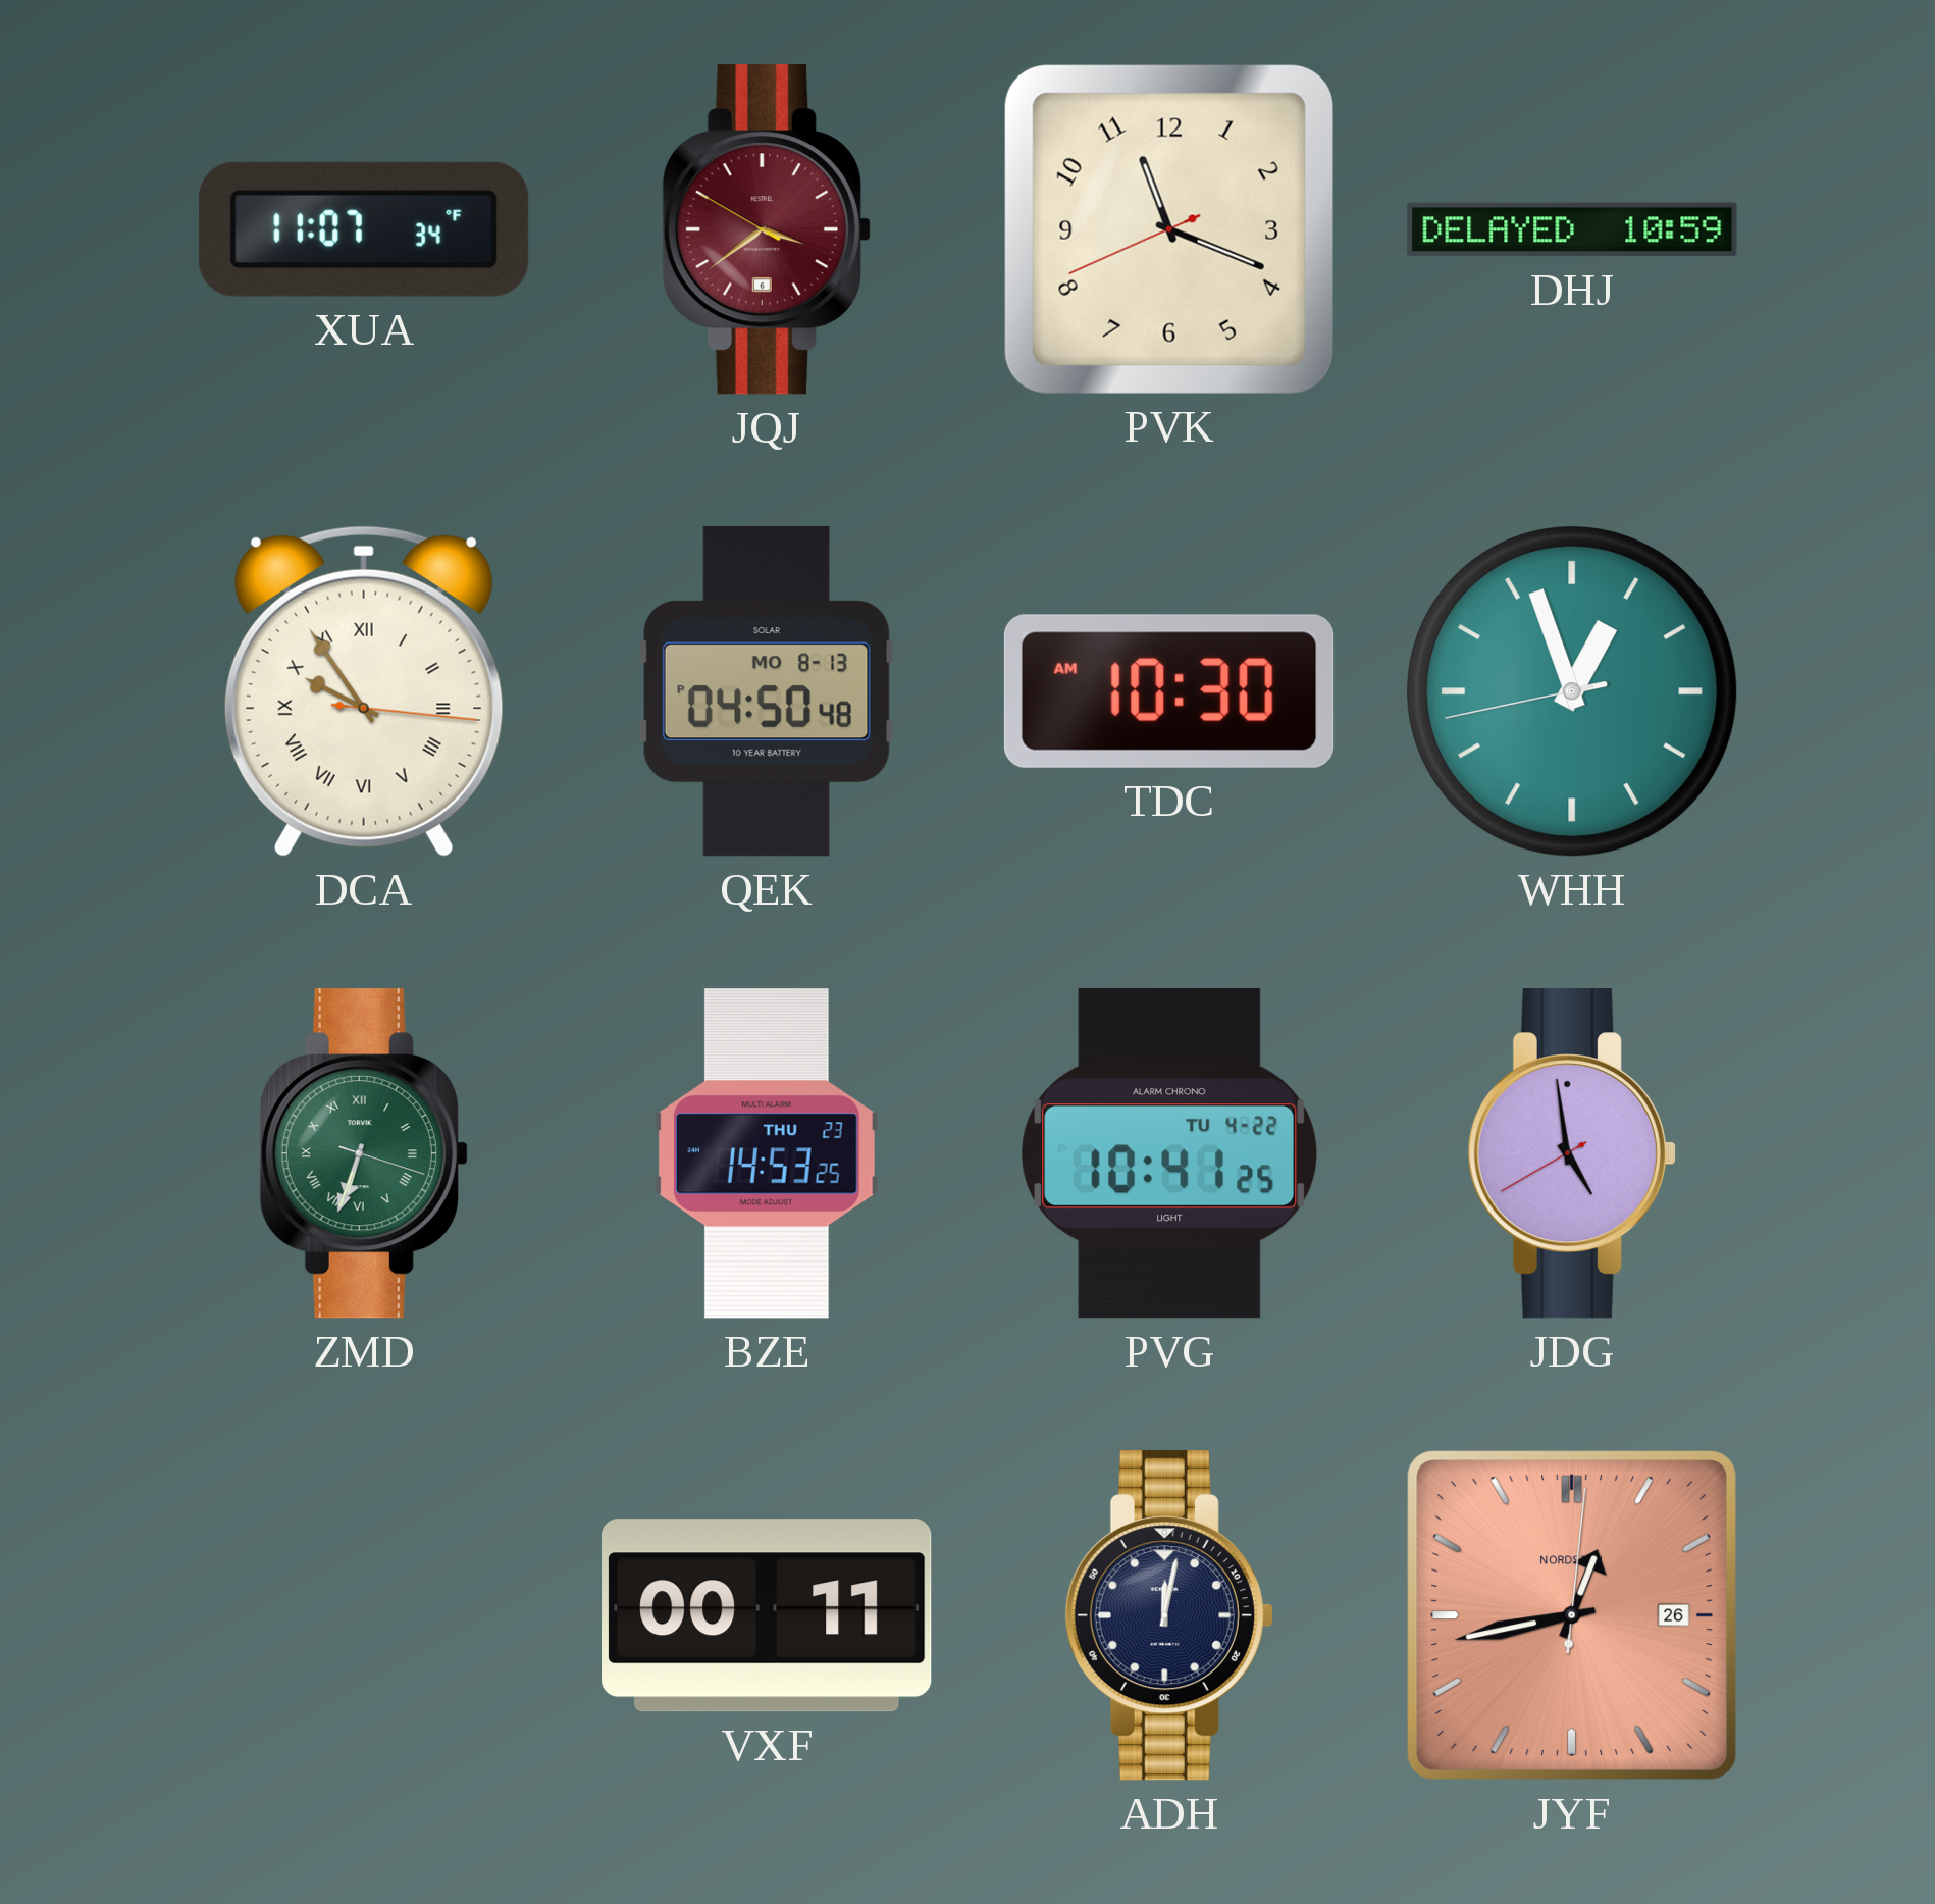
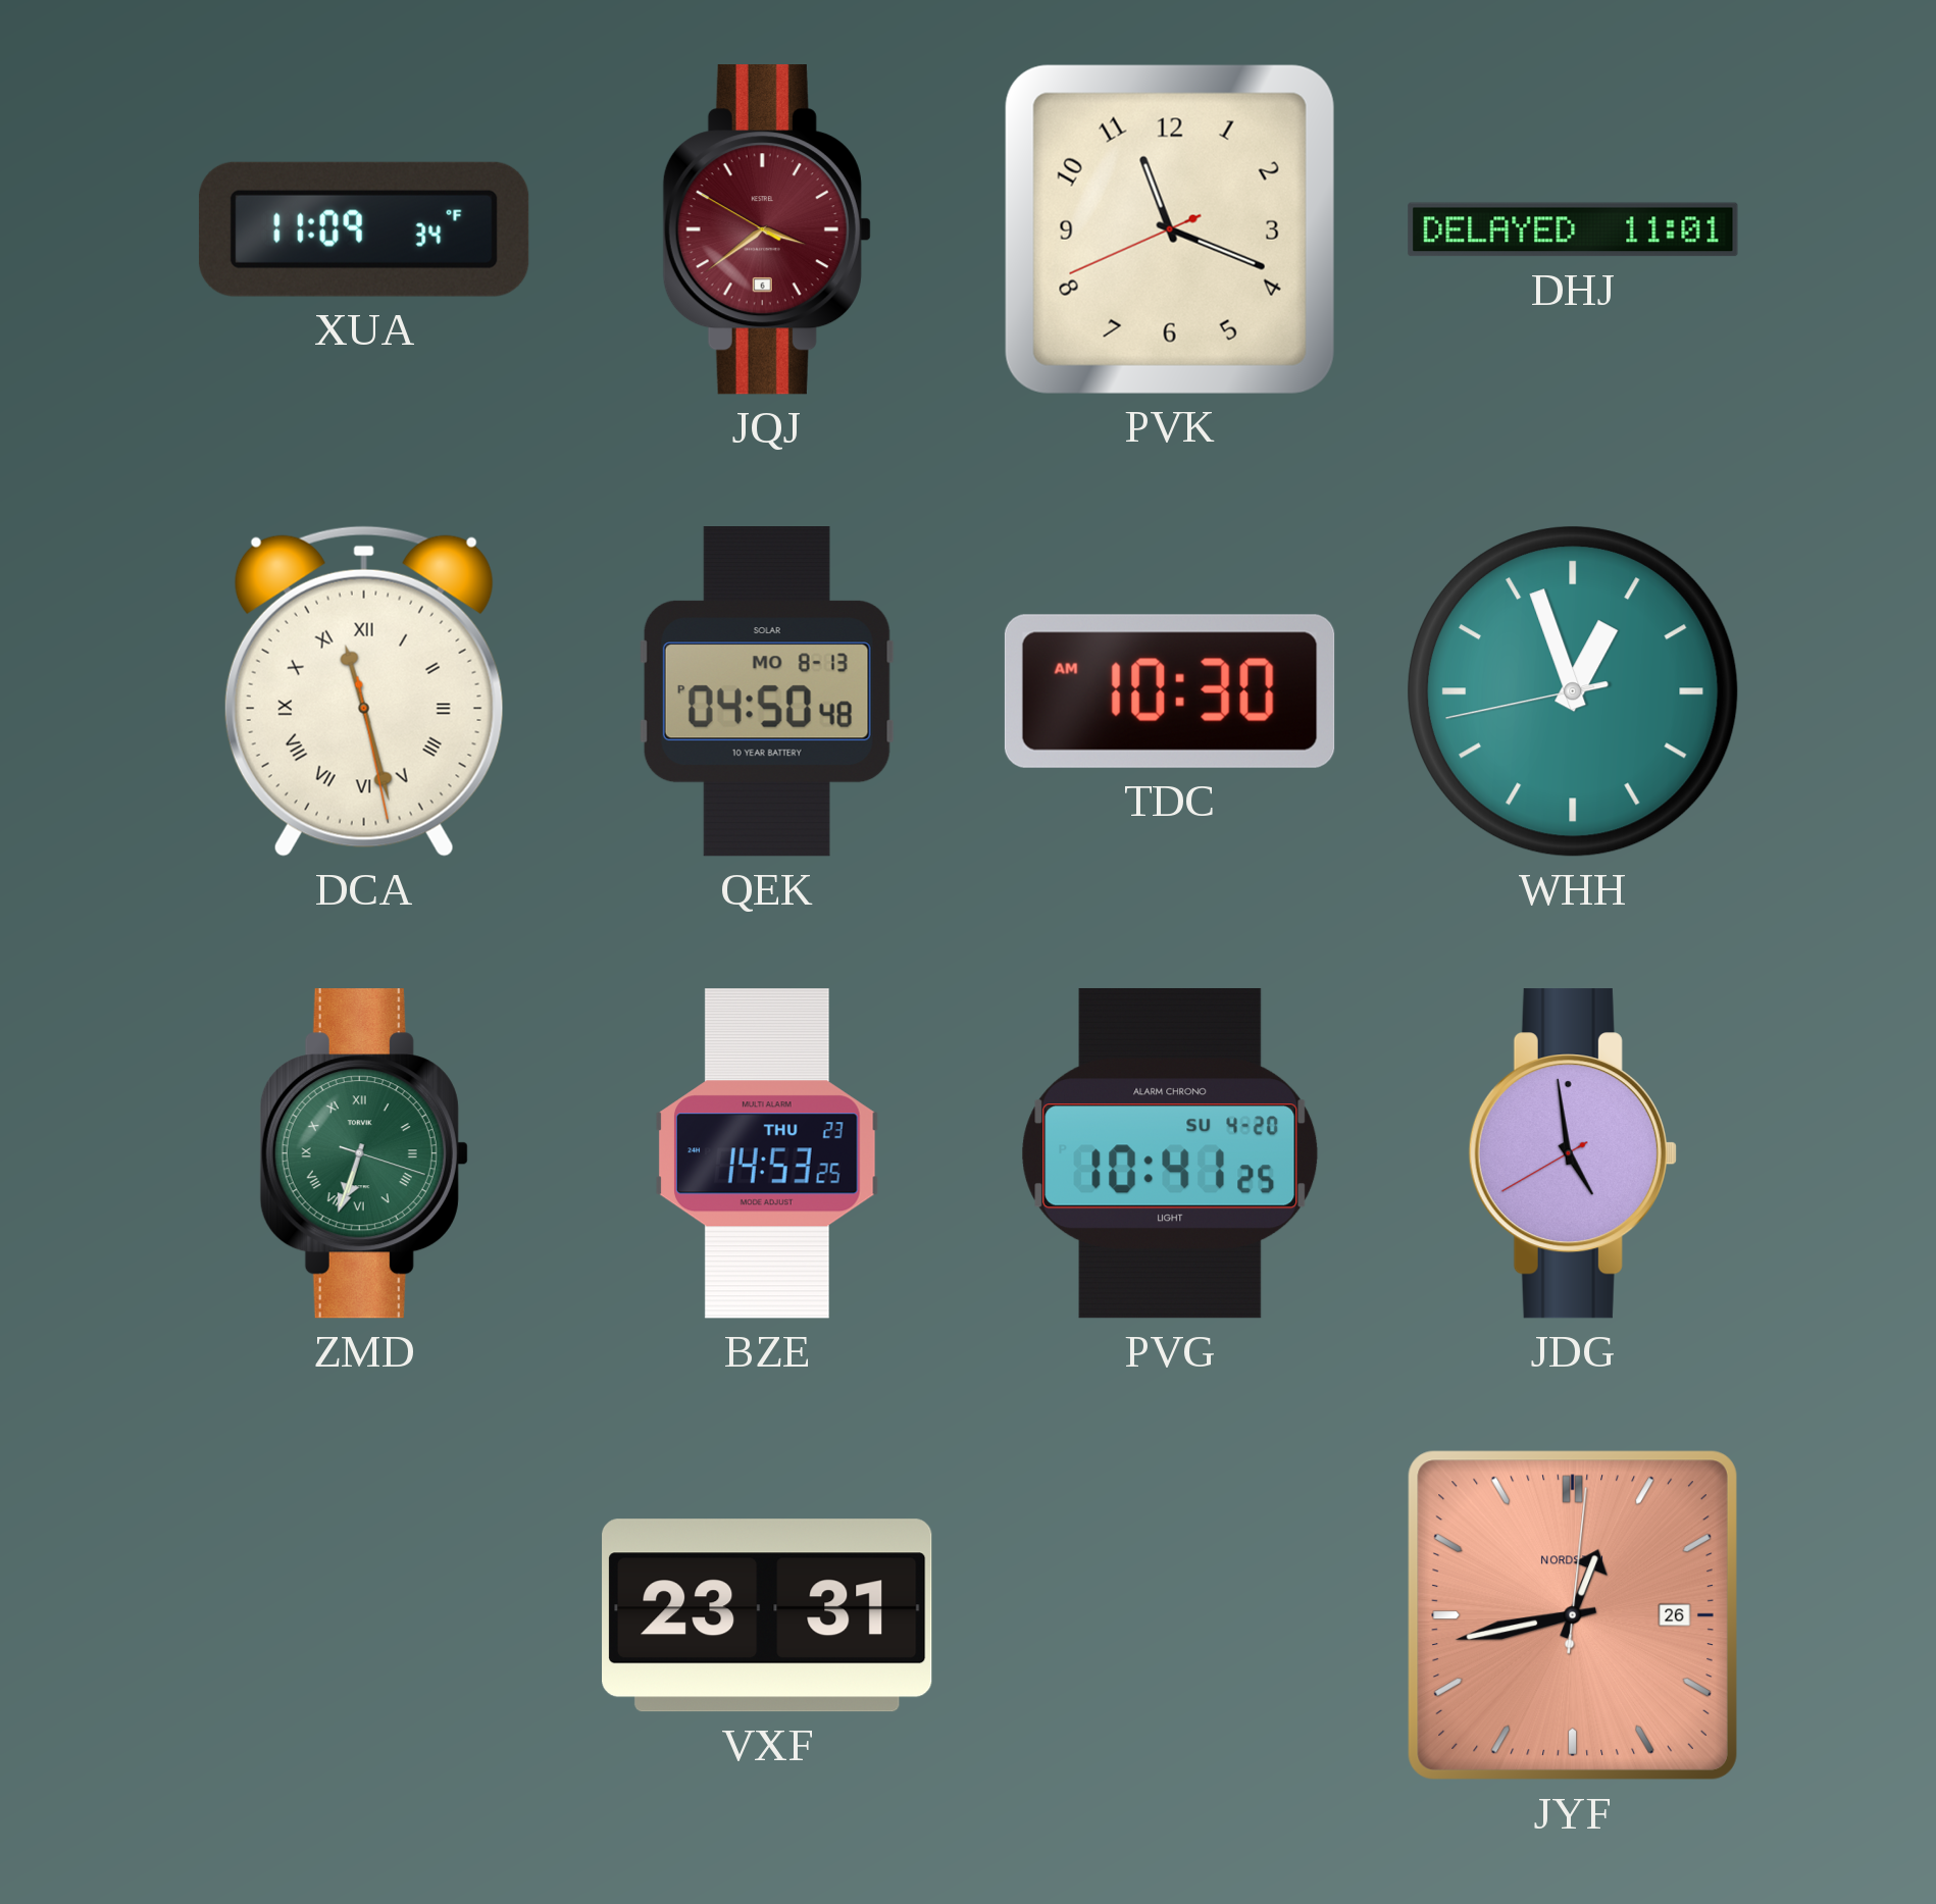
XUA: 11:07 -> 11:09
DHJ: 10:59 -> 11:01
DCA: 9:54 -> 11:27
PVG date: TU 4-22 -> SU 4-20
VXF: 00:11 -> 23:31
ADH: 12:02 -> none
